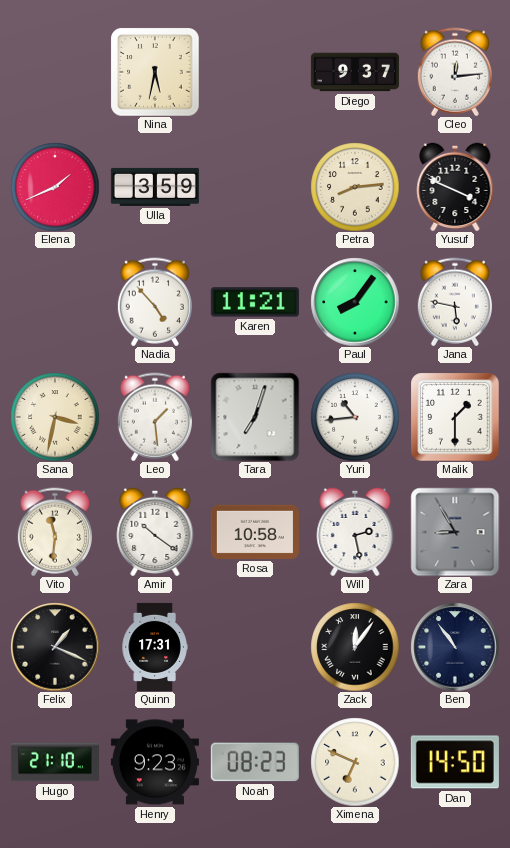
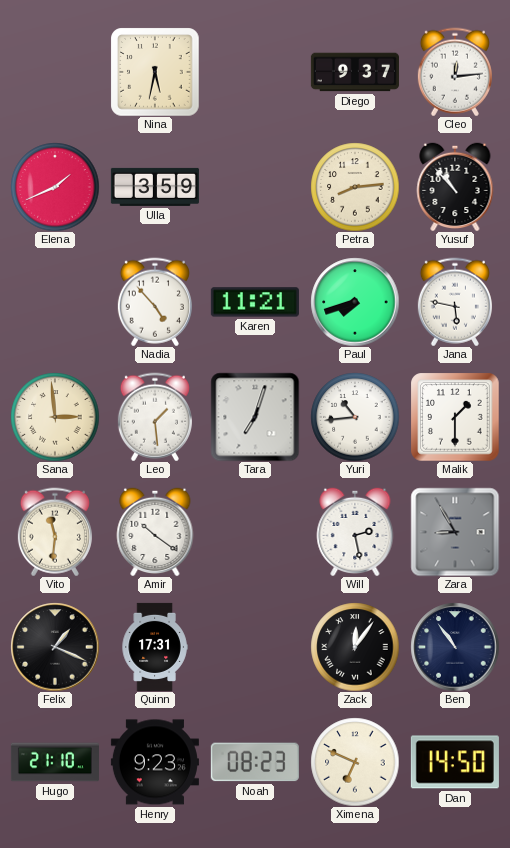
Yusuf: 3:49 -> 10:53
Paul: 8:06 -> 7:42
Sana: 3:32 -> 2:59
Rosa: 10:58 -> none
